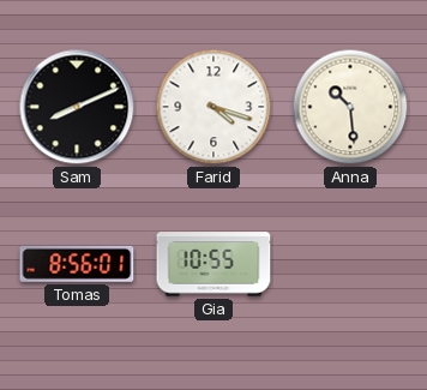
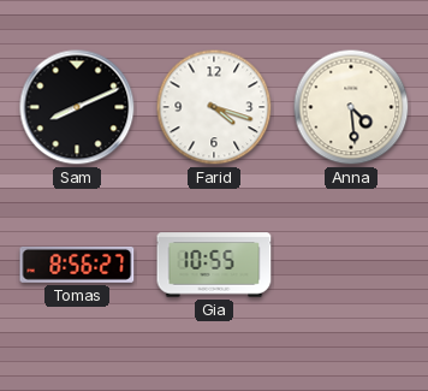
Anna: 10:29 -> 4:29
Tomas: 8:56:01 -> 8:56:27
